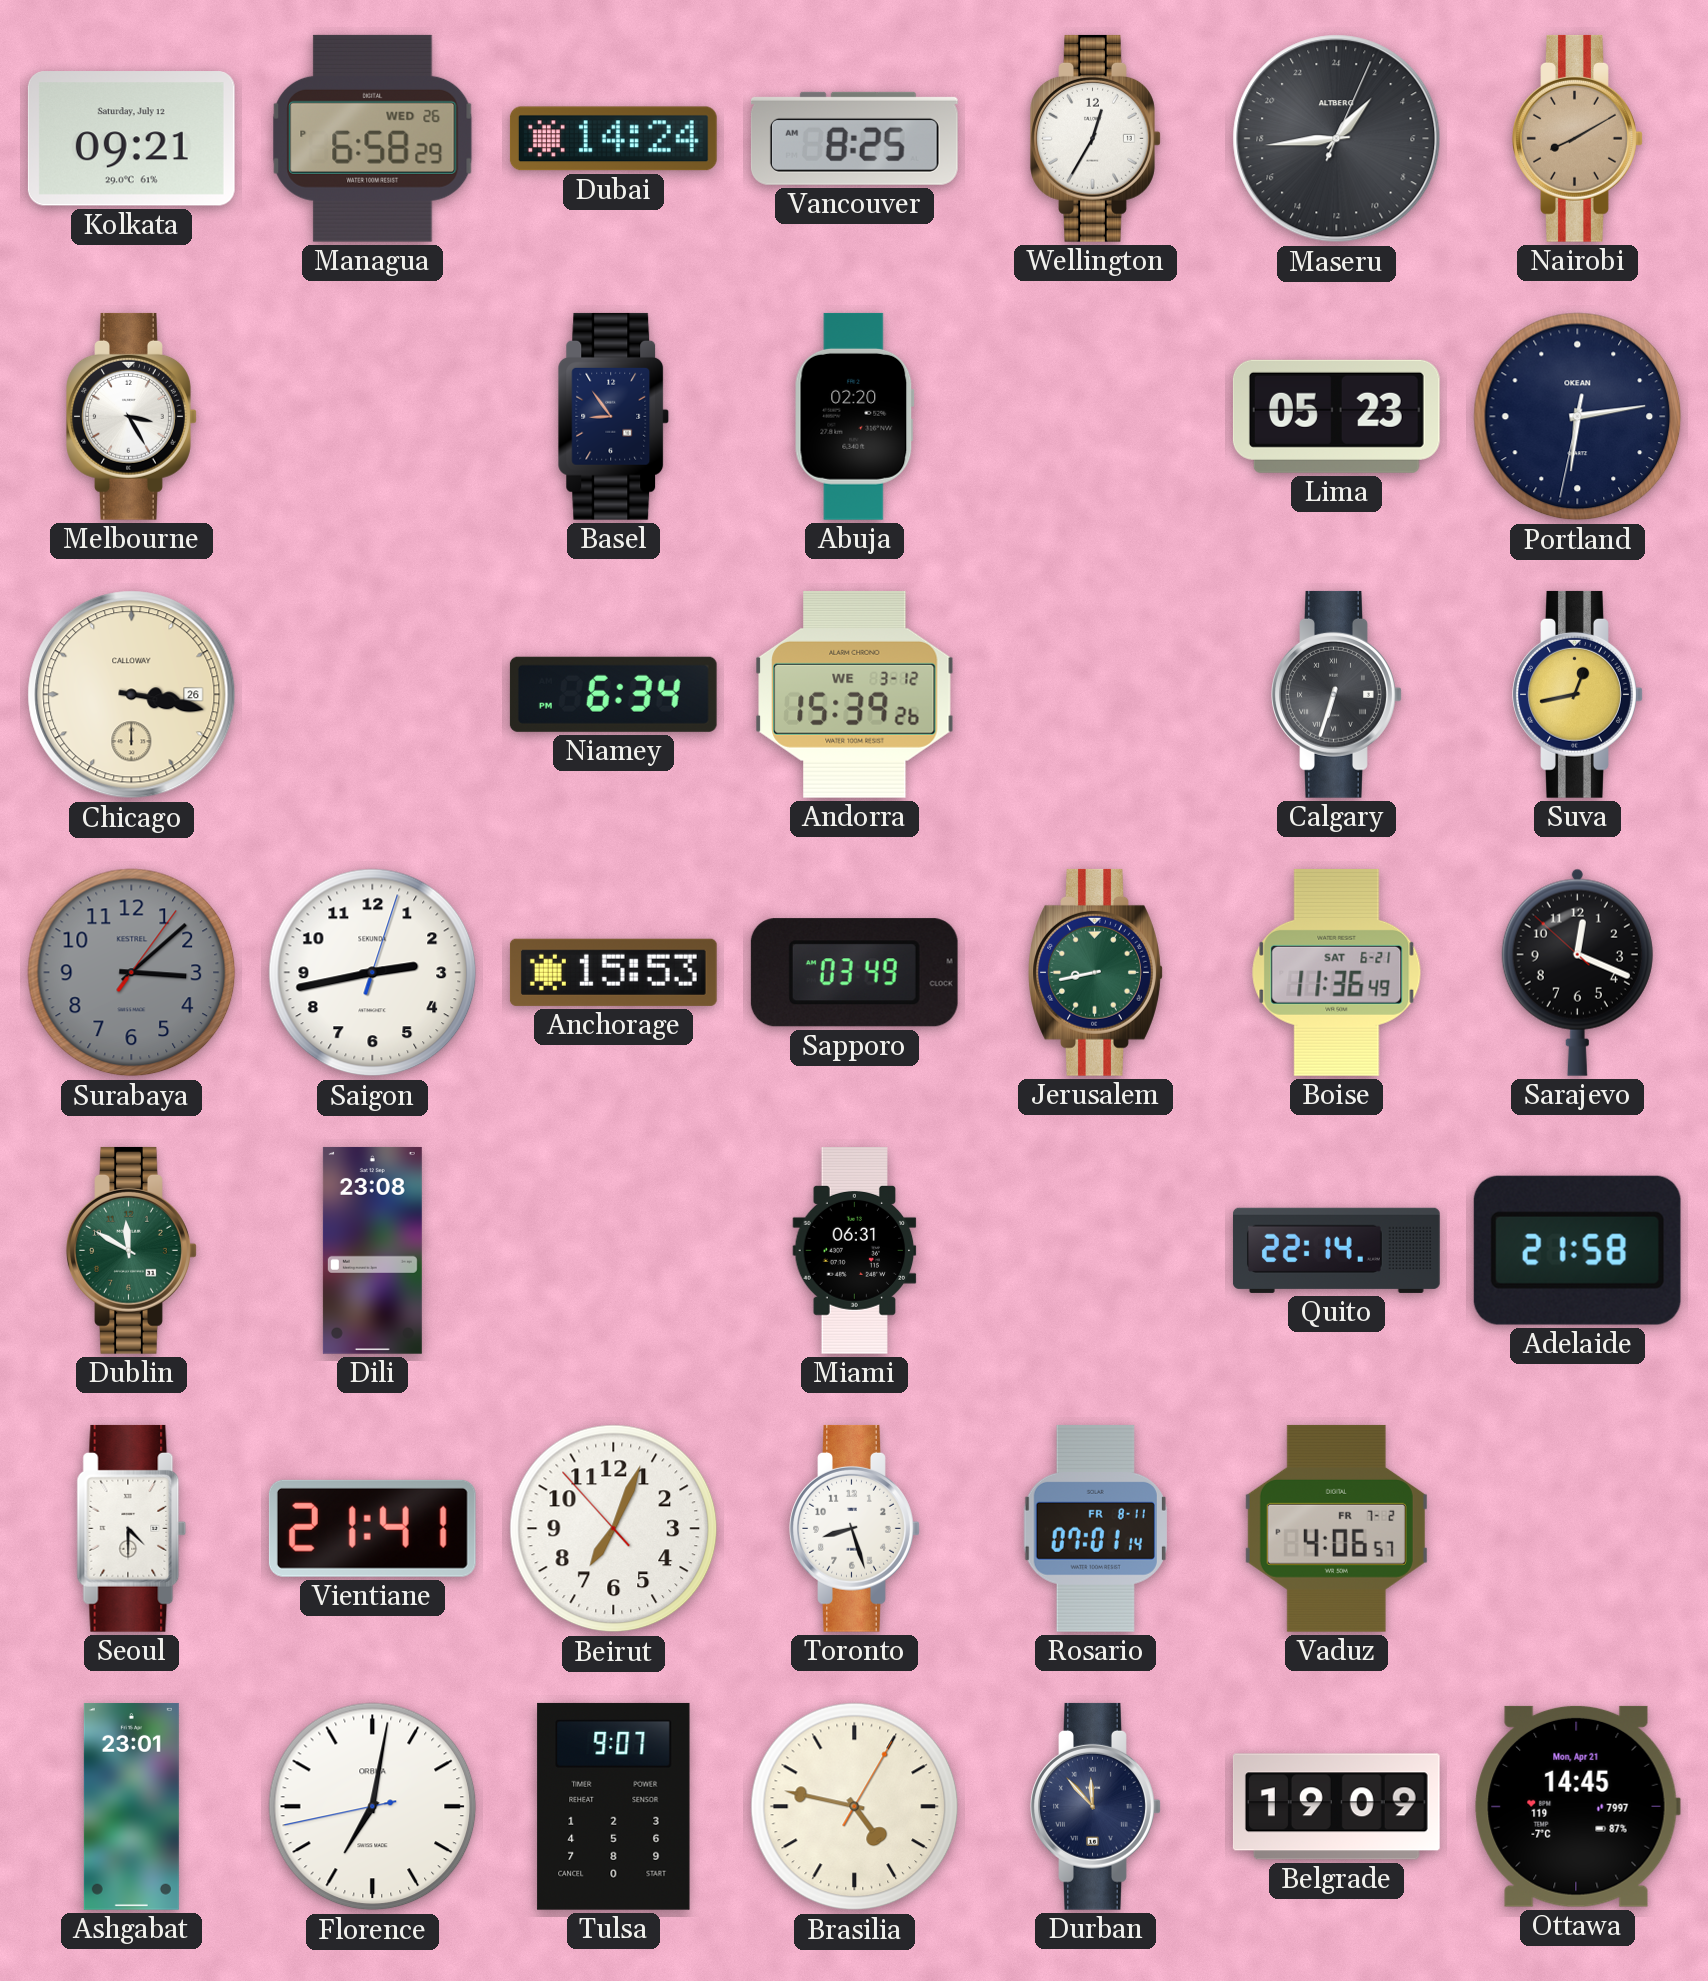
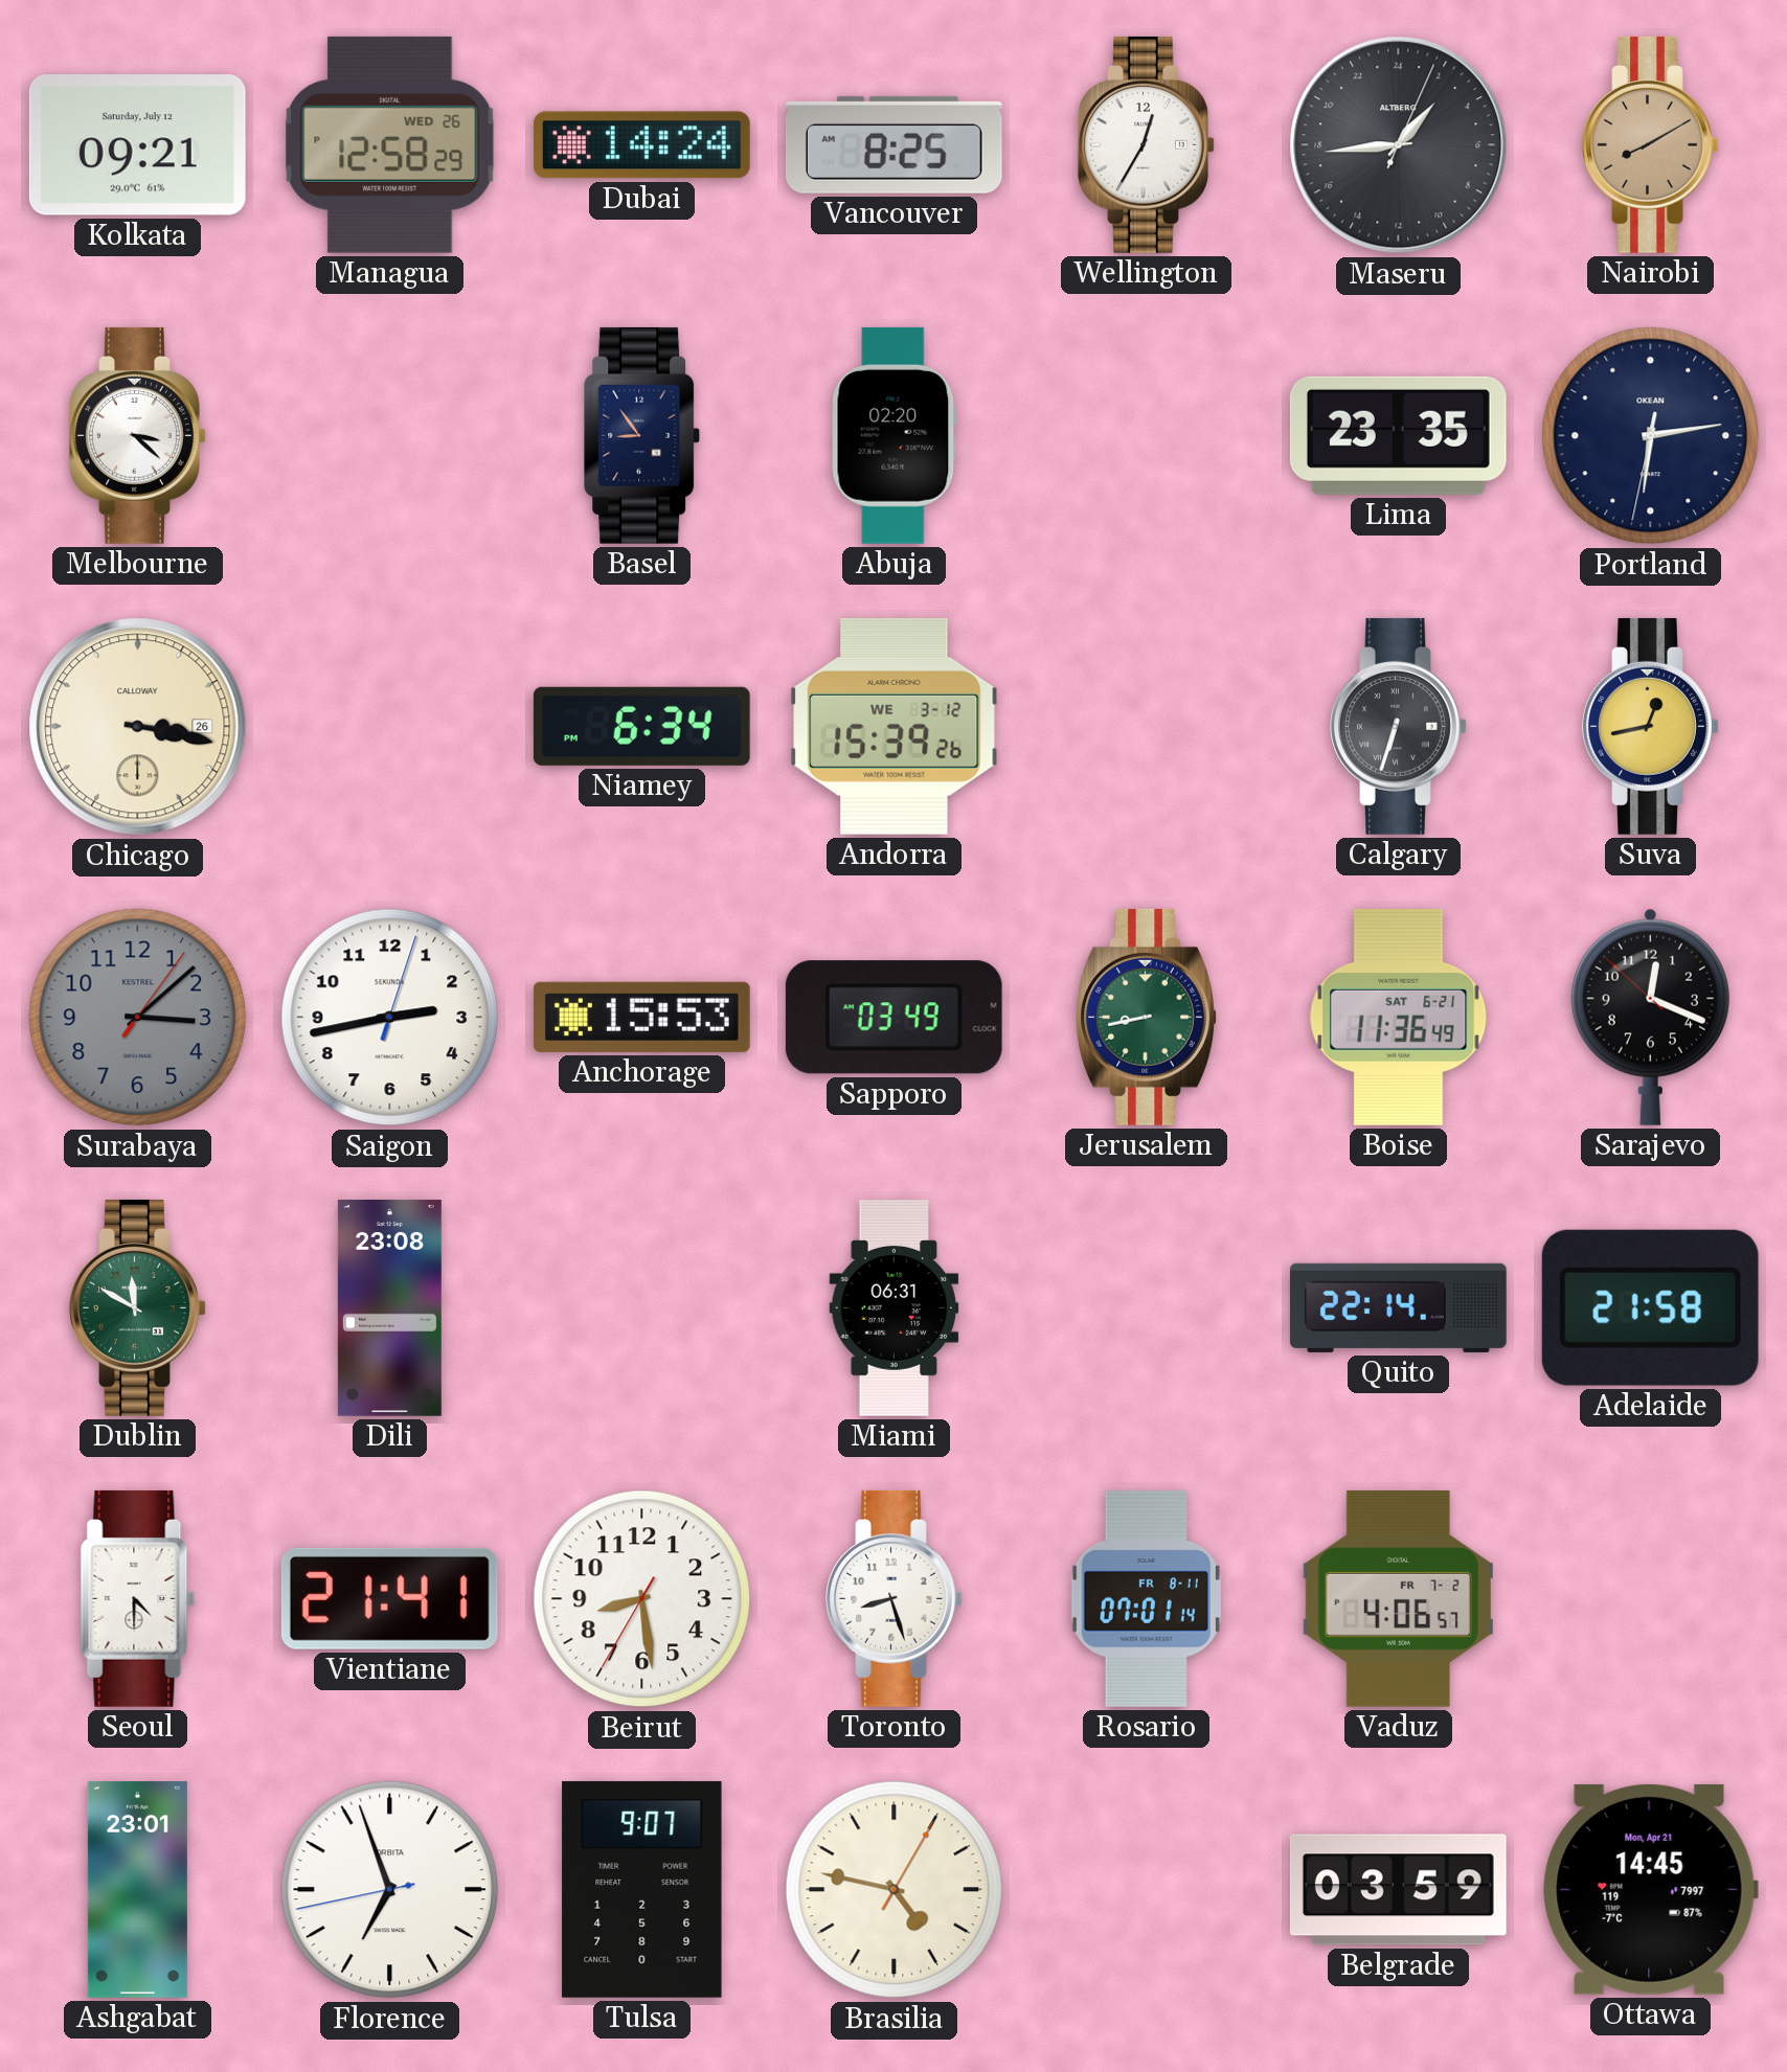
Managua: 6:58 -> 12:58
Melbourne: 3:25 -> 3:22
Lima: 05:23 -> 23:35
Beirut: 7:03 -> 8:28
Florence: 7:01 -> 6:56
Durban: 11:53 -> none
Belgrade: 19:09 -> 03:59
